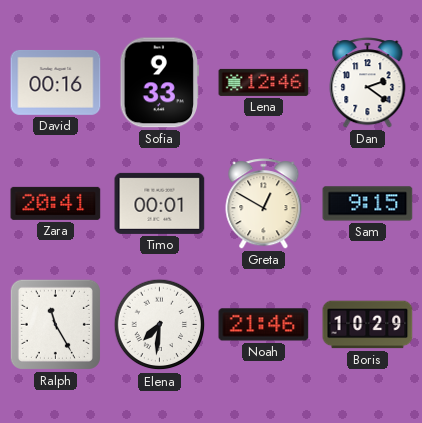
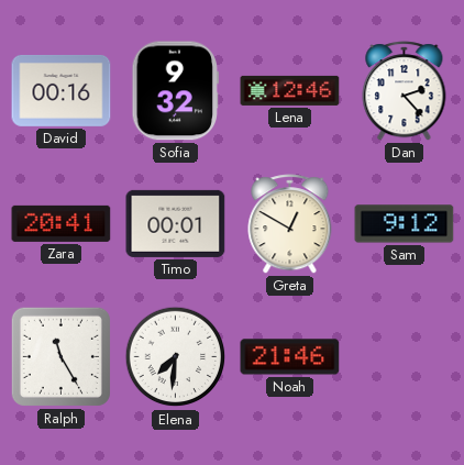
Sofia: 9:33 -> 9:32
Dan: 2:21 -> 2:23
Sam: 9:15 -> 9:12
Boris: 10:29 -> none
